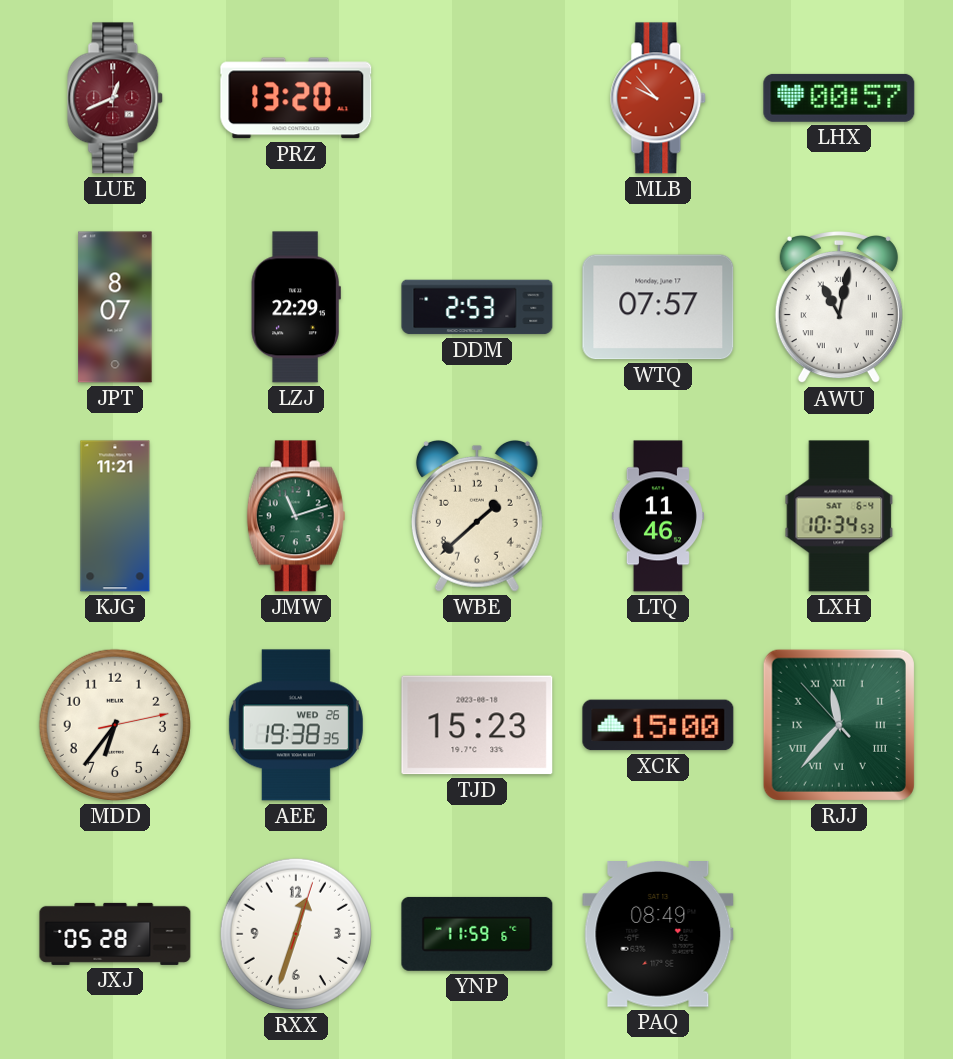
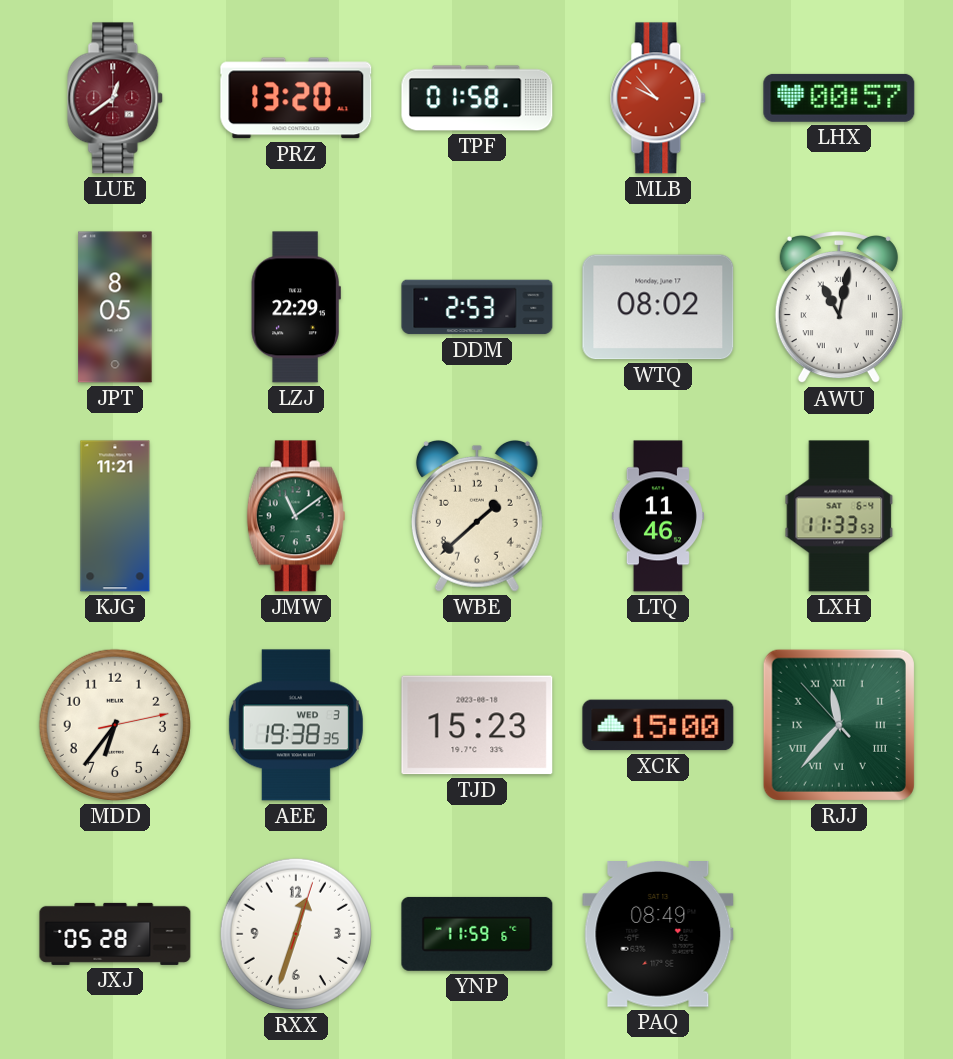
LUE: 12:41 -> 12:39
TPF: none -> 01:58
JPT: 8:07 -> 8:05
WTQ: 07:57 -> 08:02
JMW: 11:12 -> 11:09
LXH: 10:34 -> 11:33
AEE date: WED 26 -> WED 3
